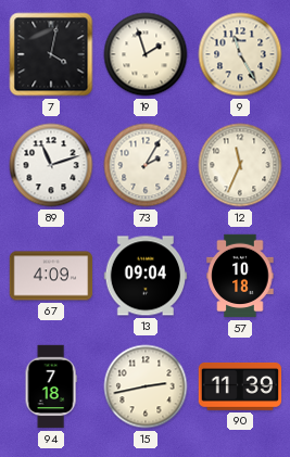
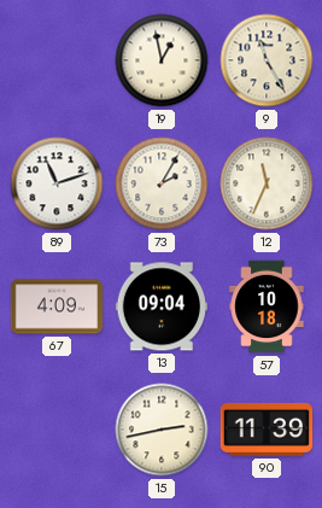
7: 4:02 -> none
19: 1:57 -> 12:58
94: 7:18 -> none
